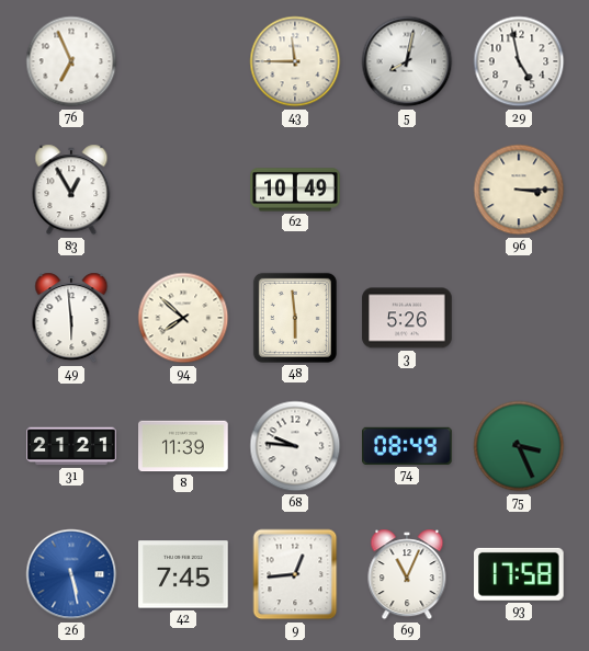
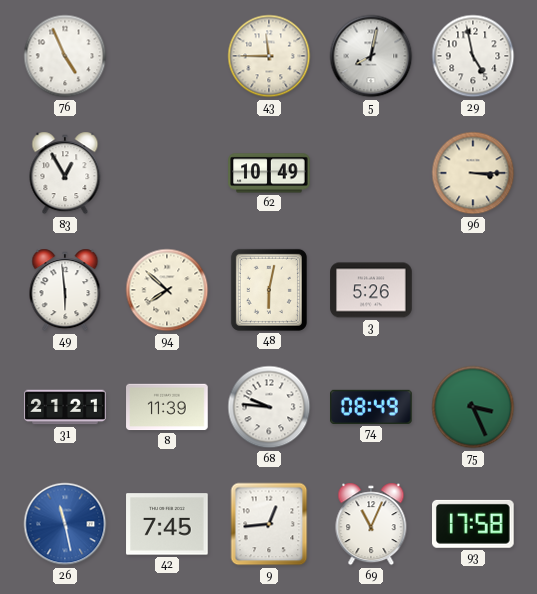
76: 6:56 -> 4:56
48: 5:59 -> 6:02
26: 5:28 -> 11:28
